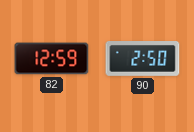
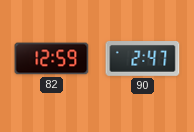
90: 2:50 -> 2:47
